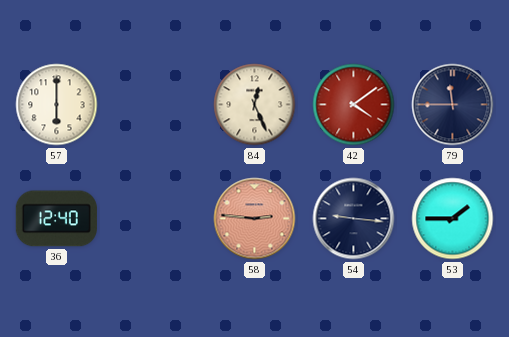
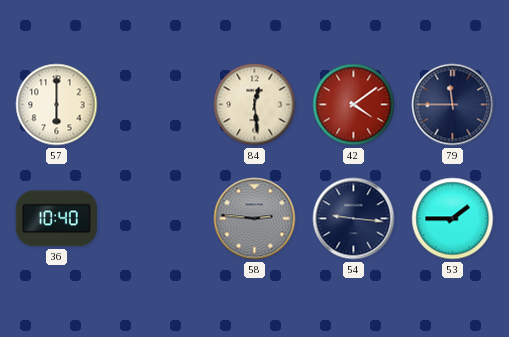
84: 12:26 -> 12:29
36: 12:40 -> 10:40
58 dial: salmon -> grey
